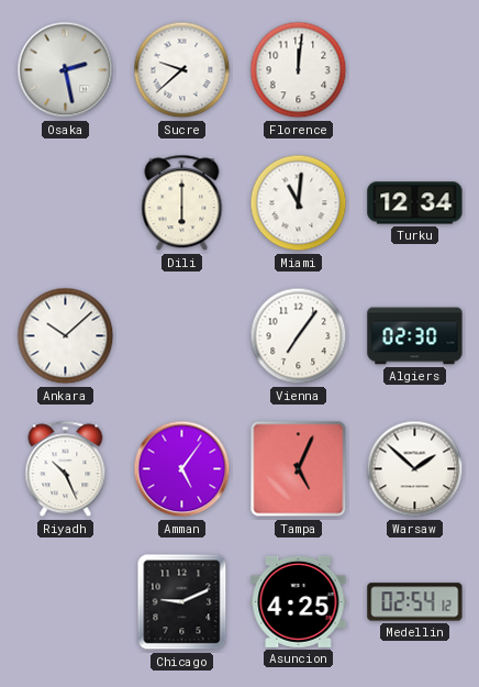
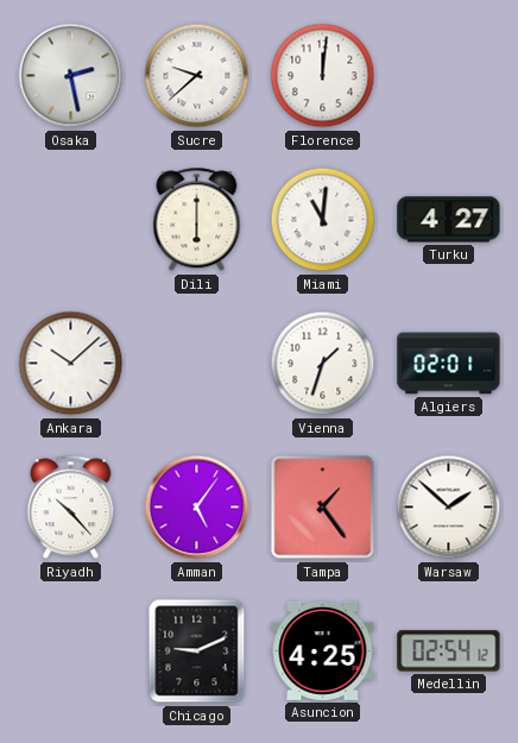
Turku: 12:34 -> 4:27
Vienna: 7:06 -> 1:33
Algiers: 02:30 -> 02:01
Riyadh: 10:26 -> 10:23
Tampa: 5:04 -> 1:24
